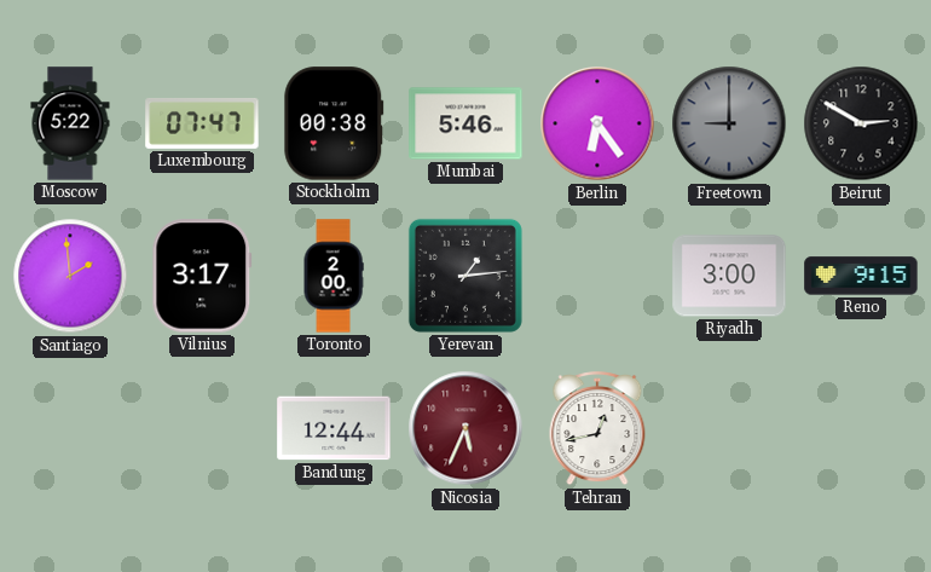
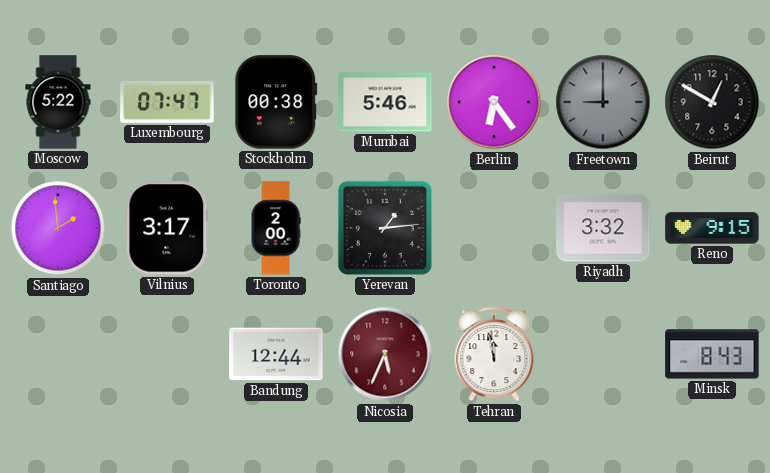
Beirut: 2:50 -> 12:50
Riyadh: 3:00 -> 3:32
Tehran: 12:43 -> 11:58
Minsk: none -> 8:43
